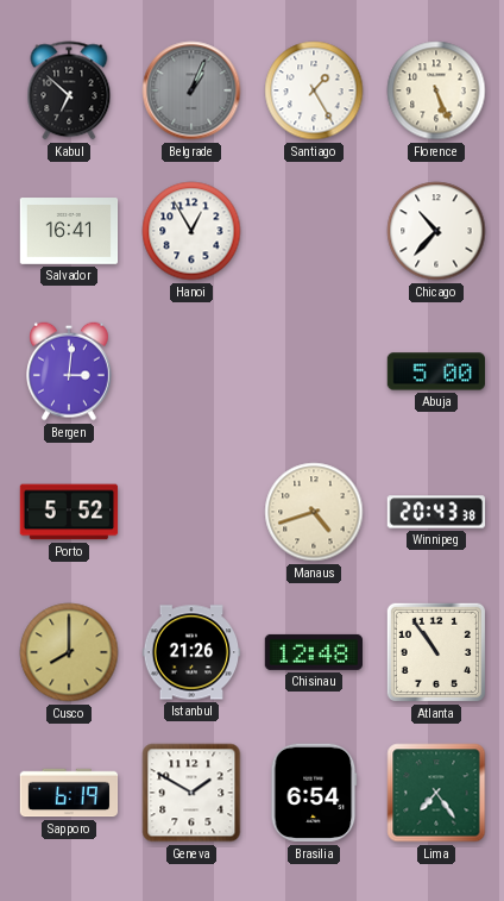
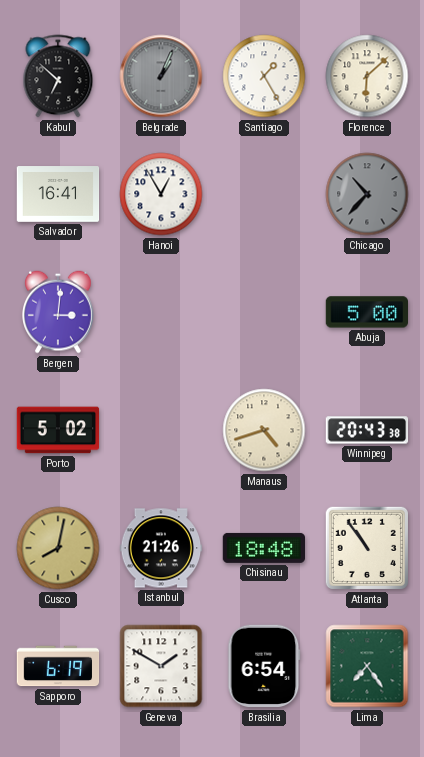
Florence: 5:26 -> 6:08
Chicago dial: white -> grey
Porto: 5:52 -> 5:02
Cusco: 8:00 -> 8:02
Chisinau: 12:48 -> 18:48
